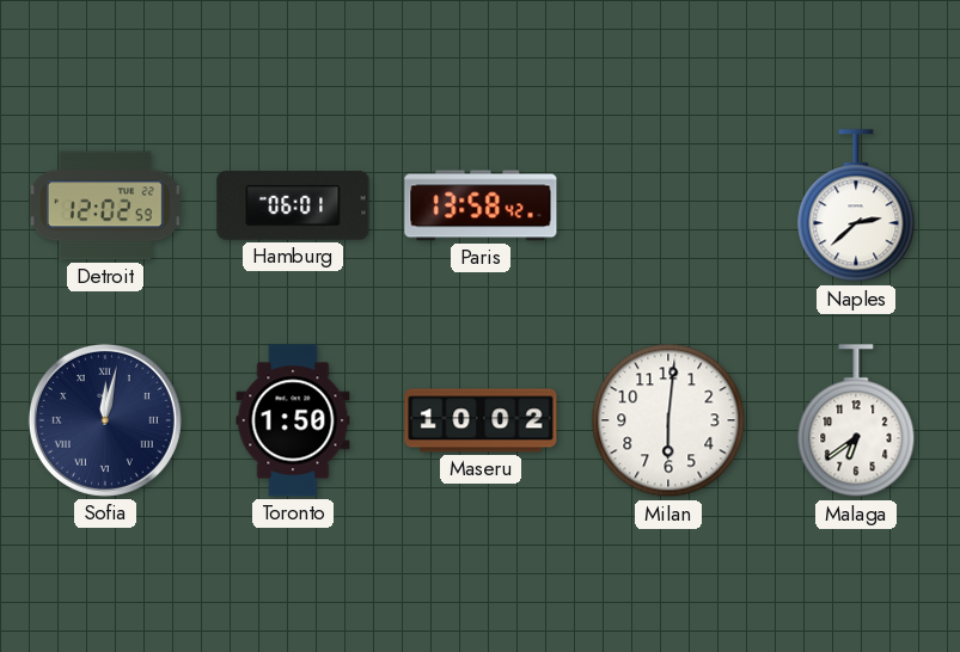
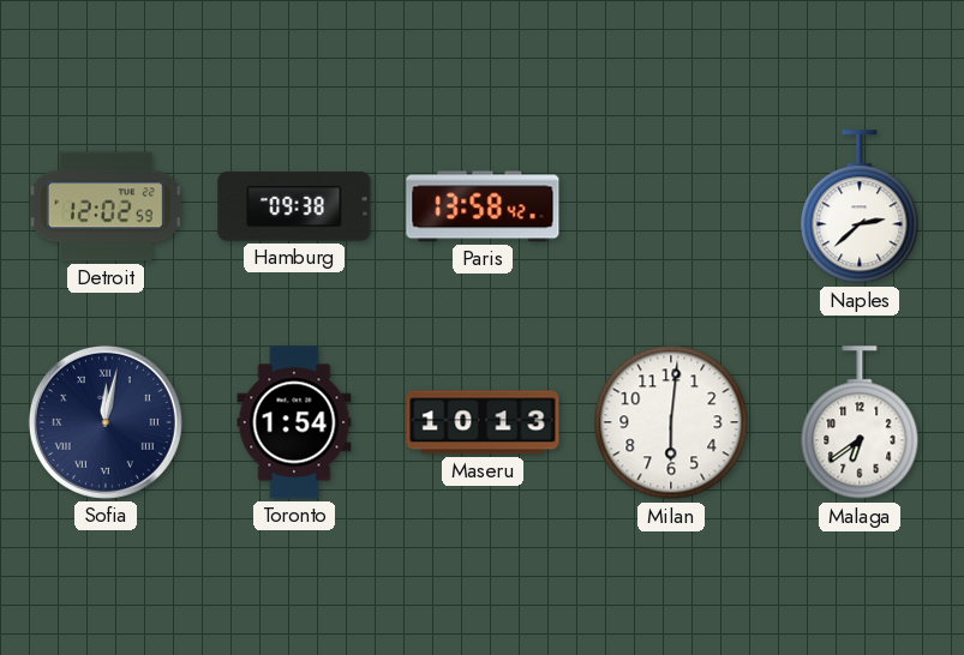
Hamburg: 06:01 -> 09:38
Toronto: 1:50 -> 1:54
Maseru: 10:02 -> 10:13
